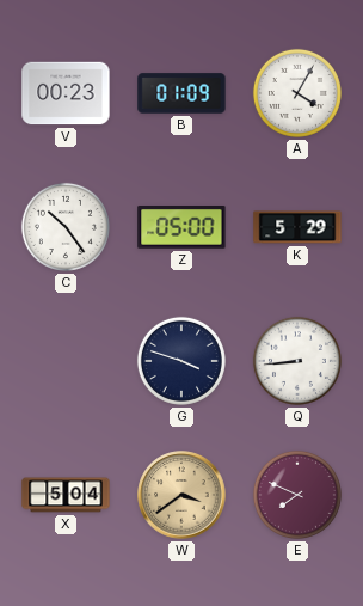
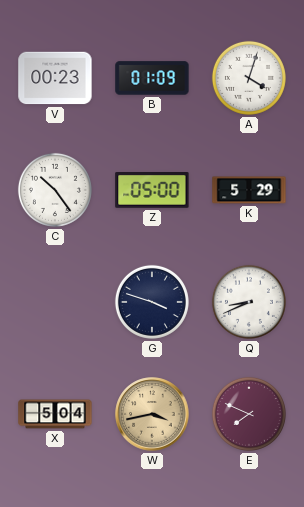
A: 4:05 -> 4:03
Q: 8:44 -> 8:41
W: 3:39 -> 3:43
